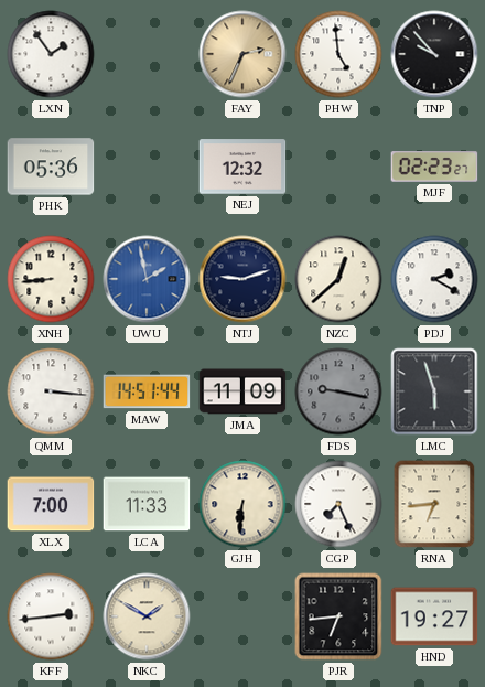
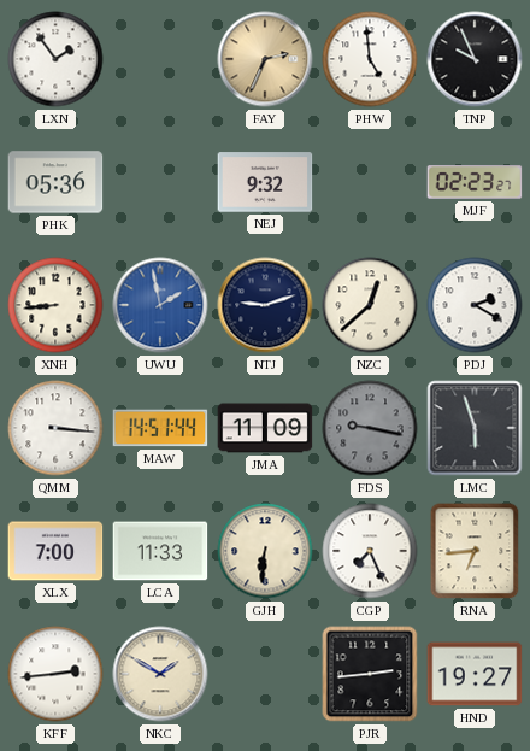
TNP: 9:53 -> 9:56
NEJ: 12:32 -> 9:32
PJR: 6:44 -> 2:44
